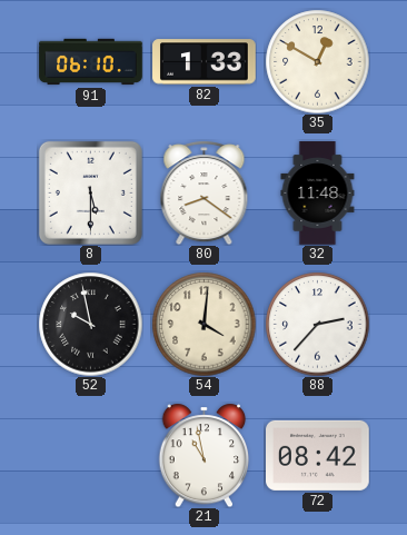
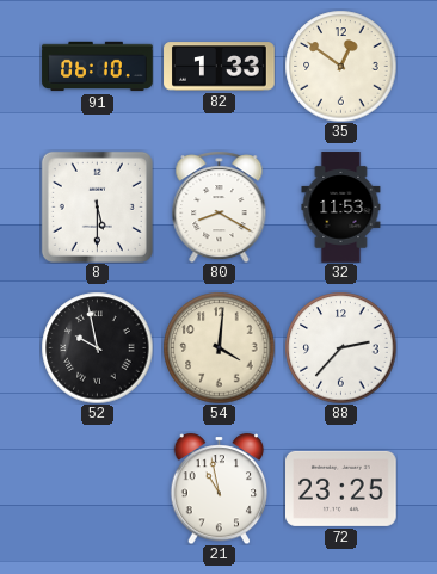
35: 12:50 -> 12:51
80: 8:21 -> 8:20
32: 11:48 -> 11:53
72: 08:42 -> 23:25
